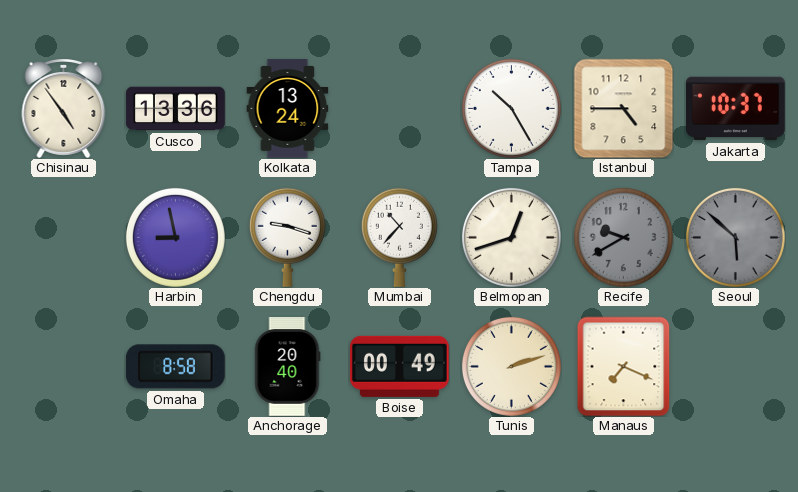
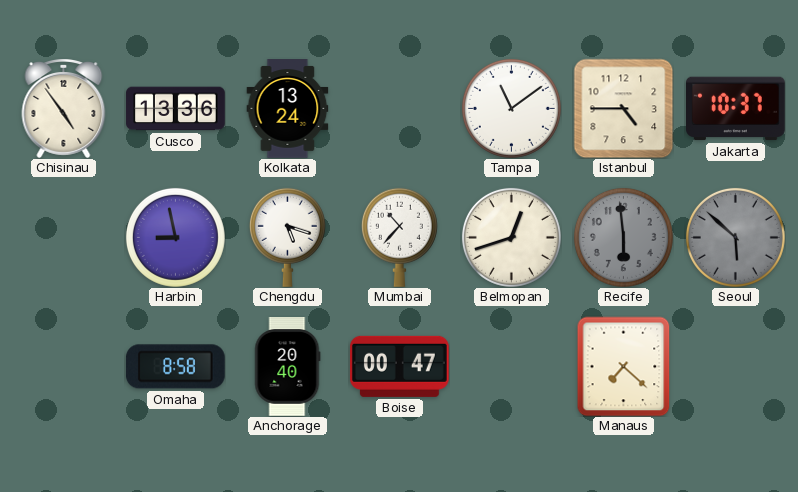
Tampa: 10:25 -> 11:09
Chengdu: 9:18 -> 5:18
Recife: 9:40 -> 5:59
Boise: 00:49 -> 00:47
Tunis: 2:12 -> none
Manaus: 7:19 -> 7:22
